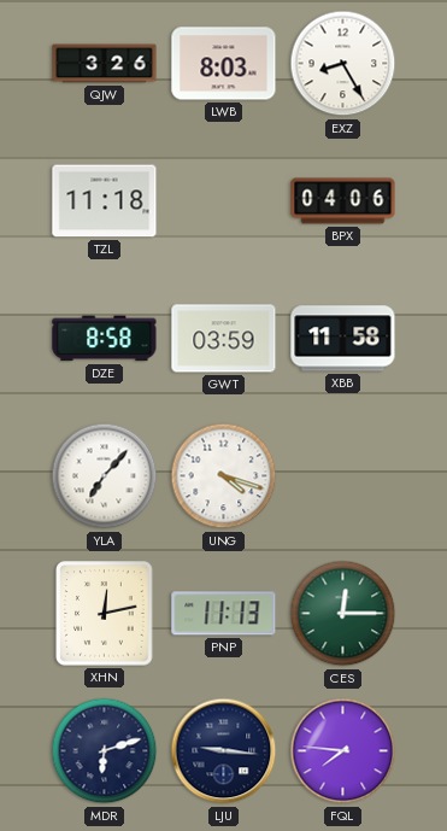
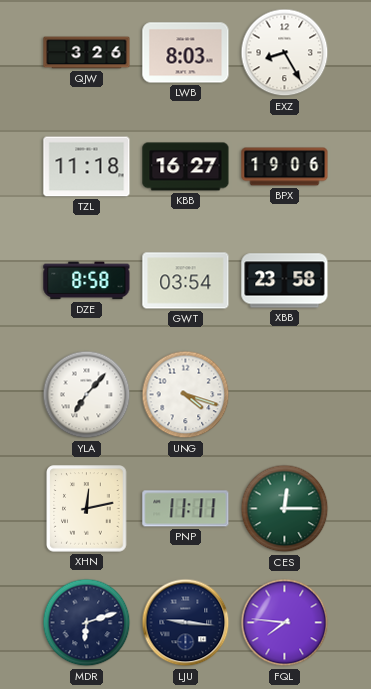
KBB: none -> 16:27
BPX: 04:06 -> 19:06
GWT: 03:59 -> 03:54
XBB: 11:58 -> 23:58
PNP: 11:13 -> 11:11
